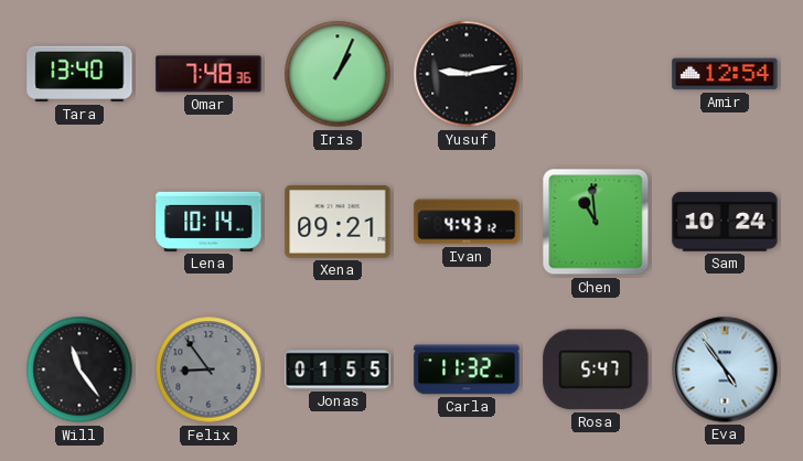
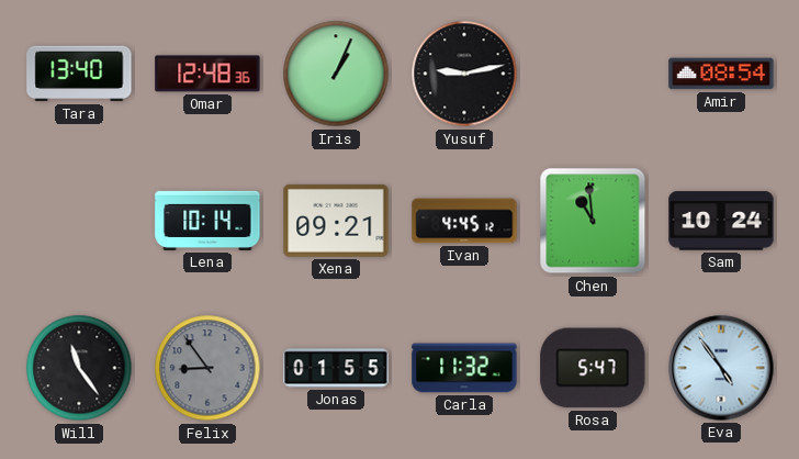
Omar: 7:48 -> 12:48
Amir: 12:54 -> 08:54
Ivan: 4:43 -> 4:45
